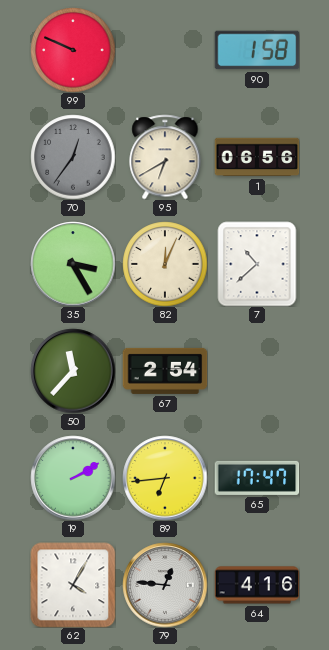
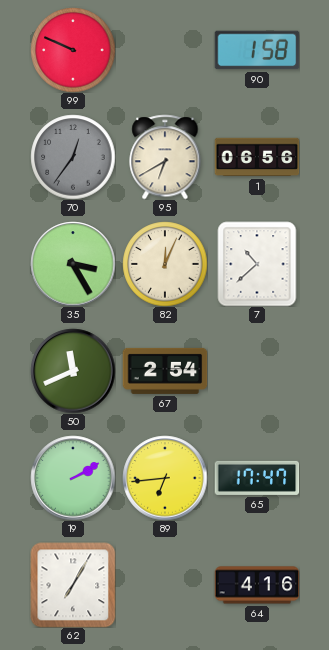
50: 11:37 -> 11:41
62: 4:05 -> 7:05
79: 12:46 -> none
